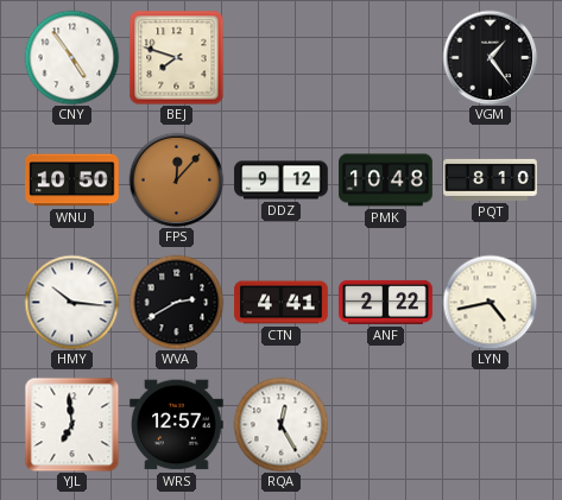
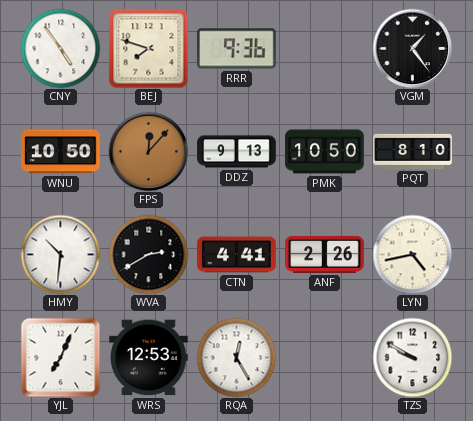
RRR: none -> 9:36
DDZ: 9:12 -> 9:13
PMK: 10:48 -> 10:50
HMY: 10:16 -> 10:31
ANF: 2:22 -> 2:26
YJL: 6:59 -> 7:04
WRS: 12:57 -> 12:53
TZS: none -> 9:50
